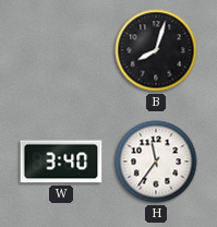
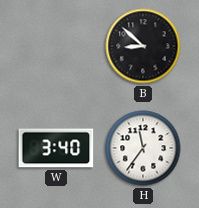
B: 8:03 -> 8:52
